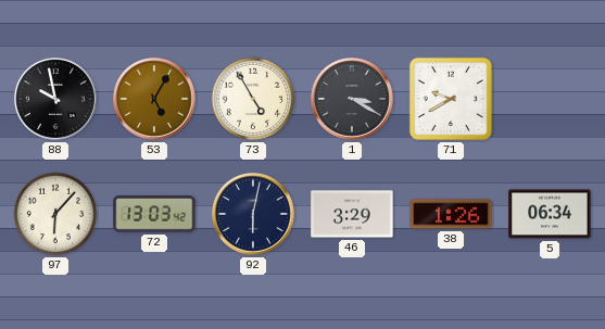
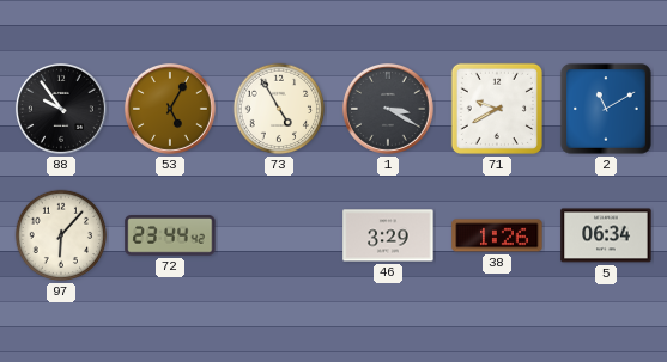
88: 9:58 -> 9:54
2: none -> 11:10
72: 13:03 -> 23:44
92: 6:02 -> none
